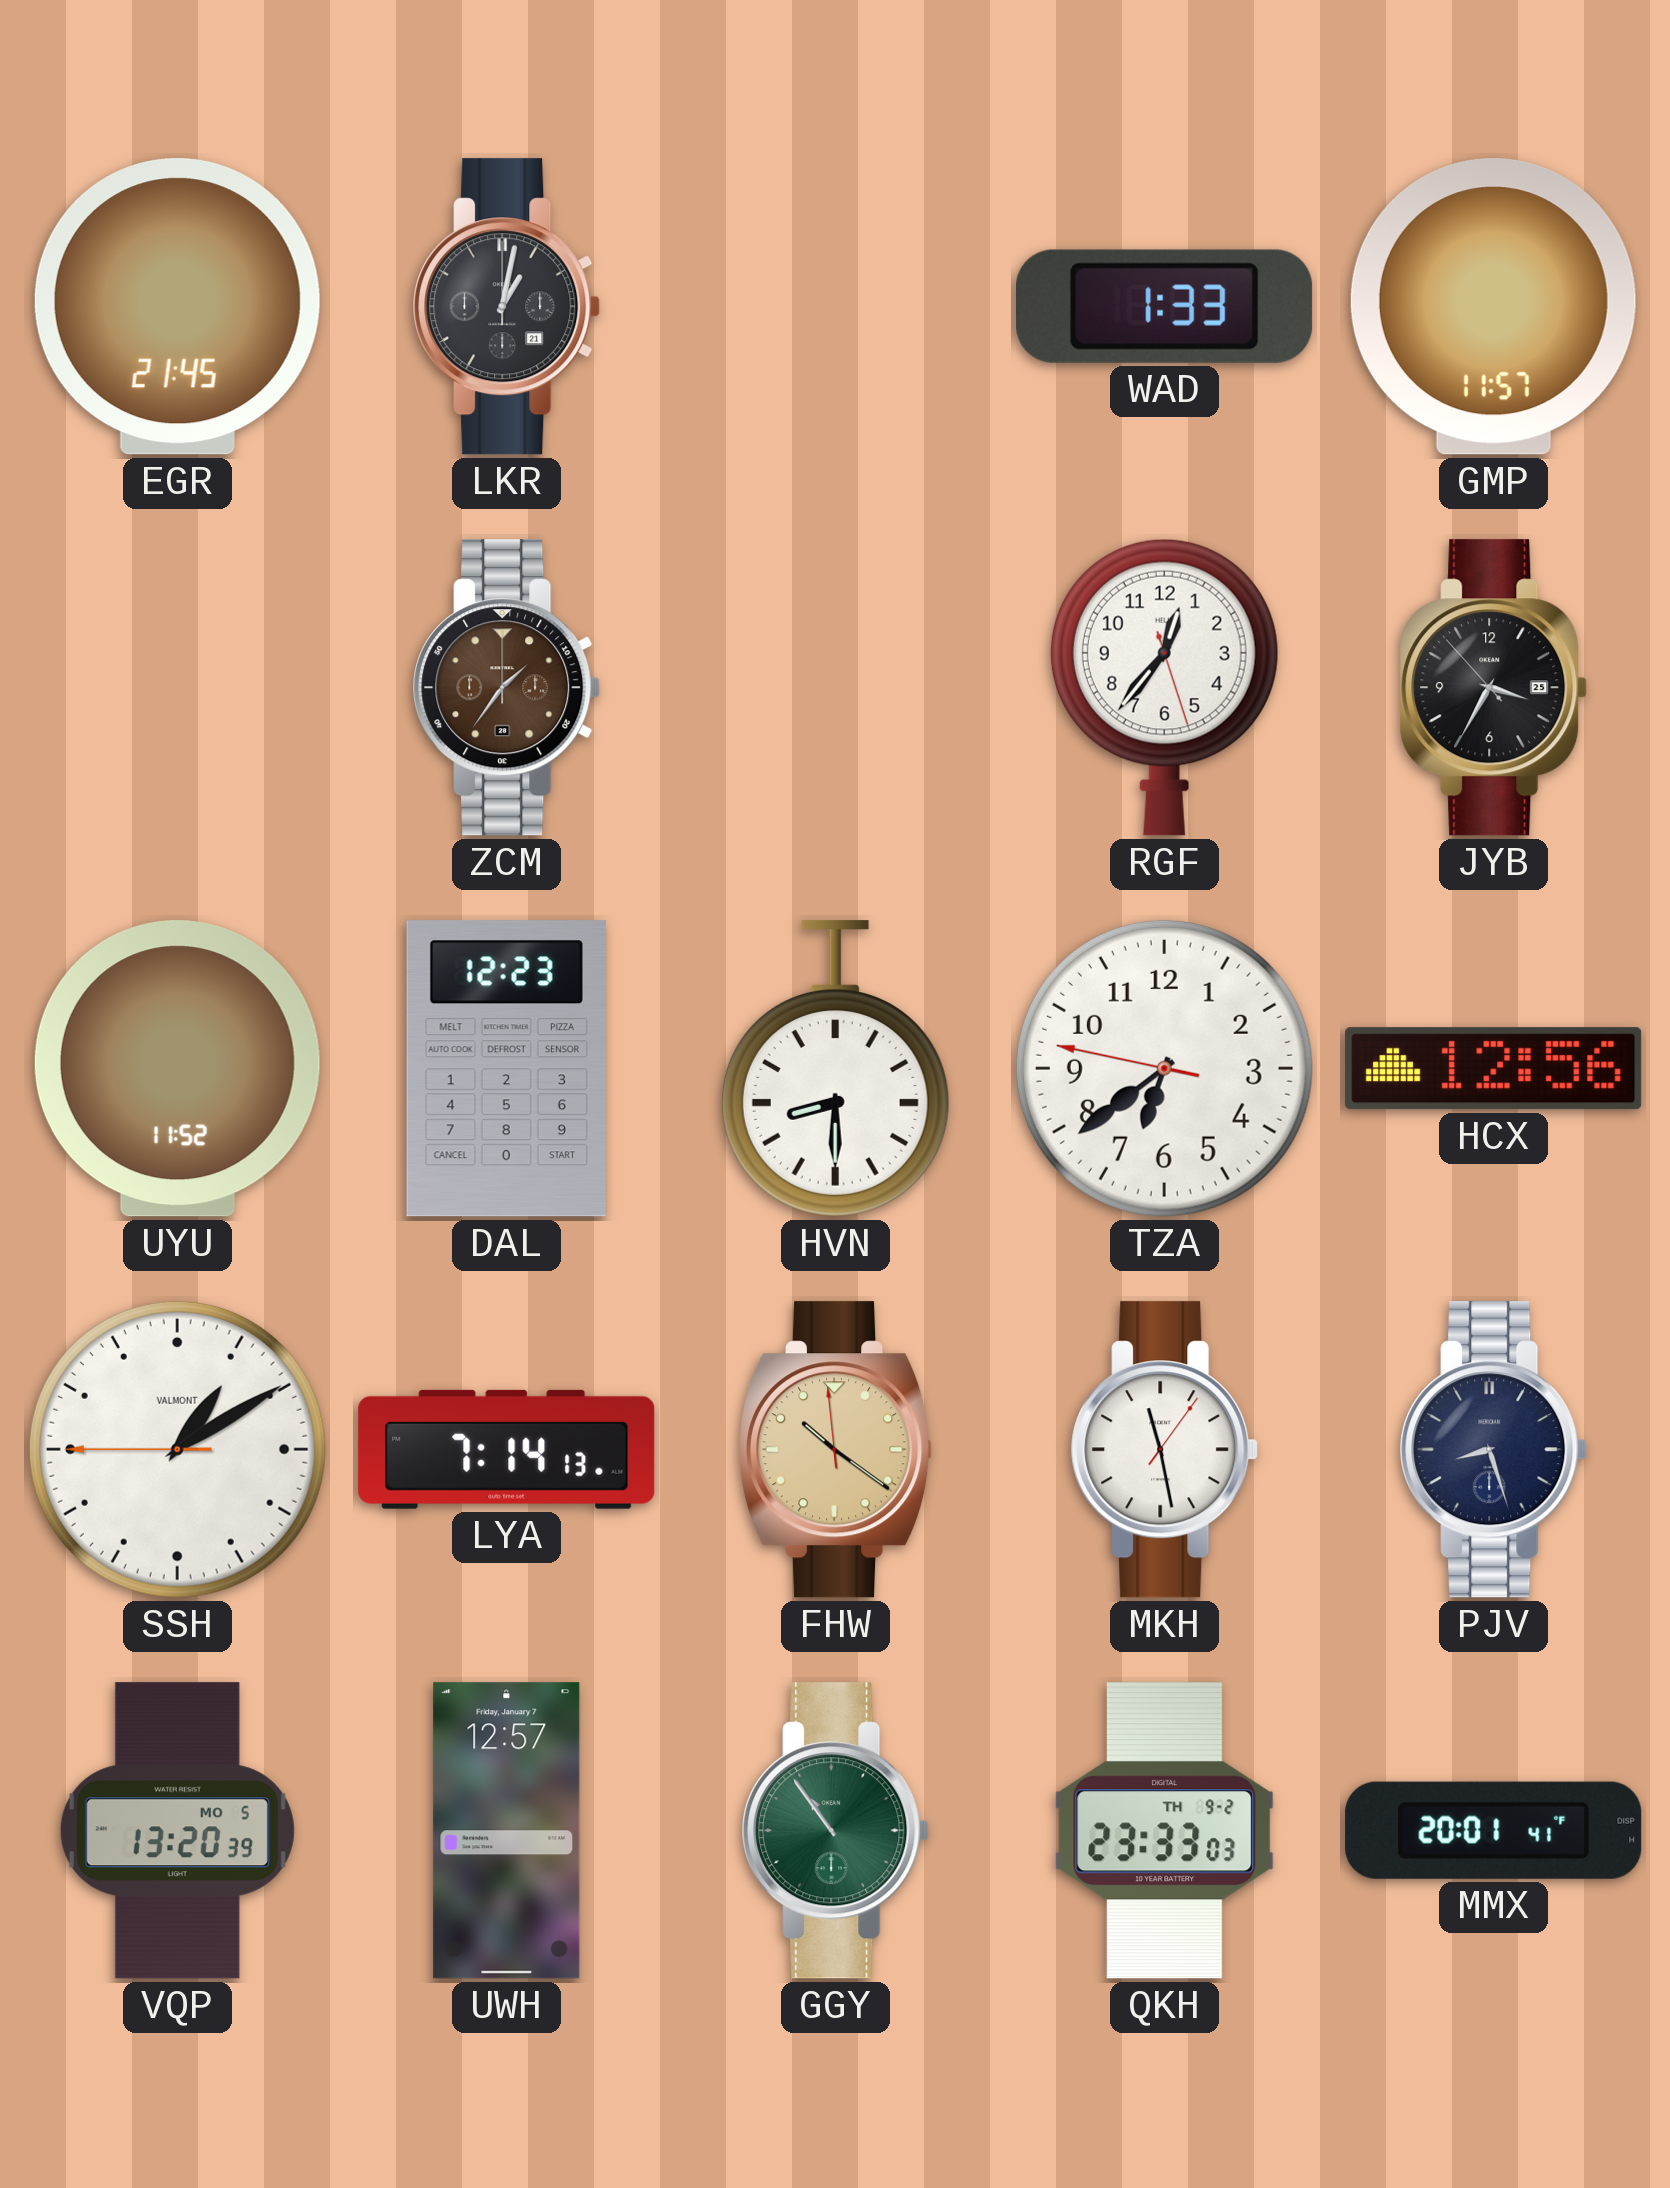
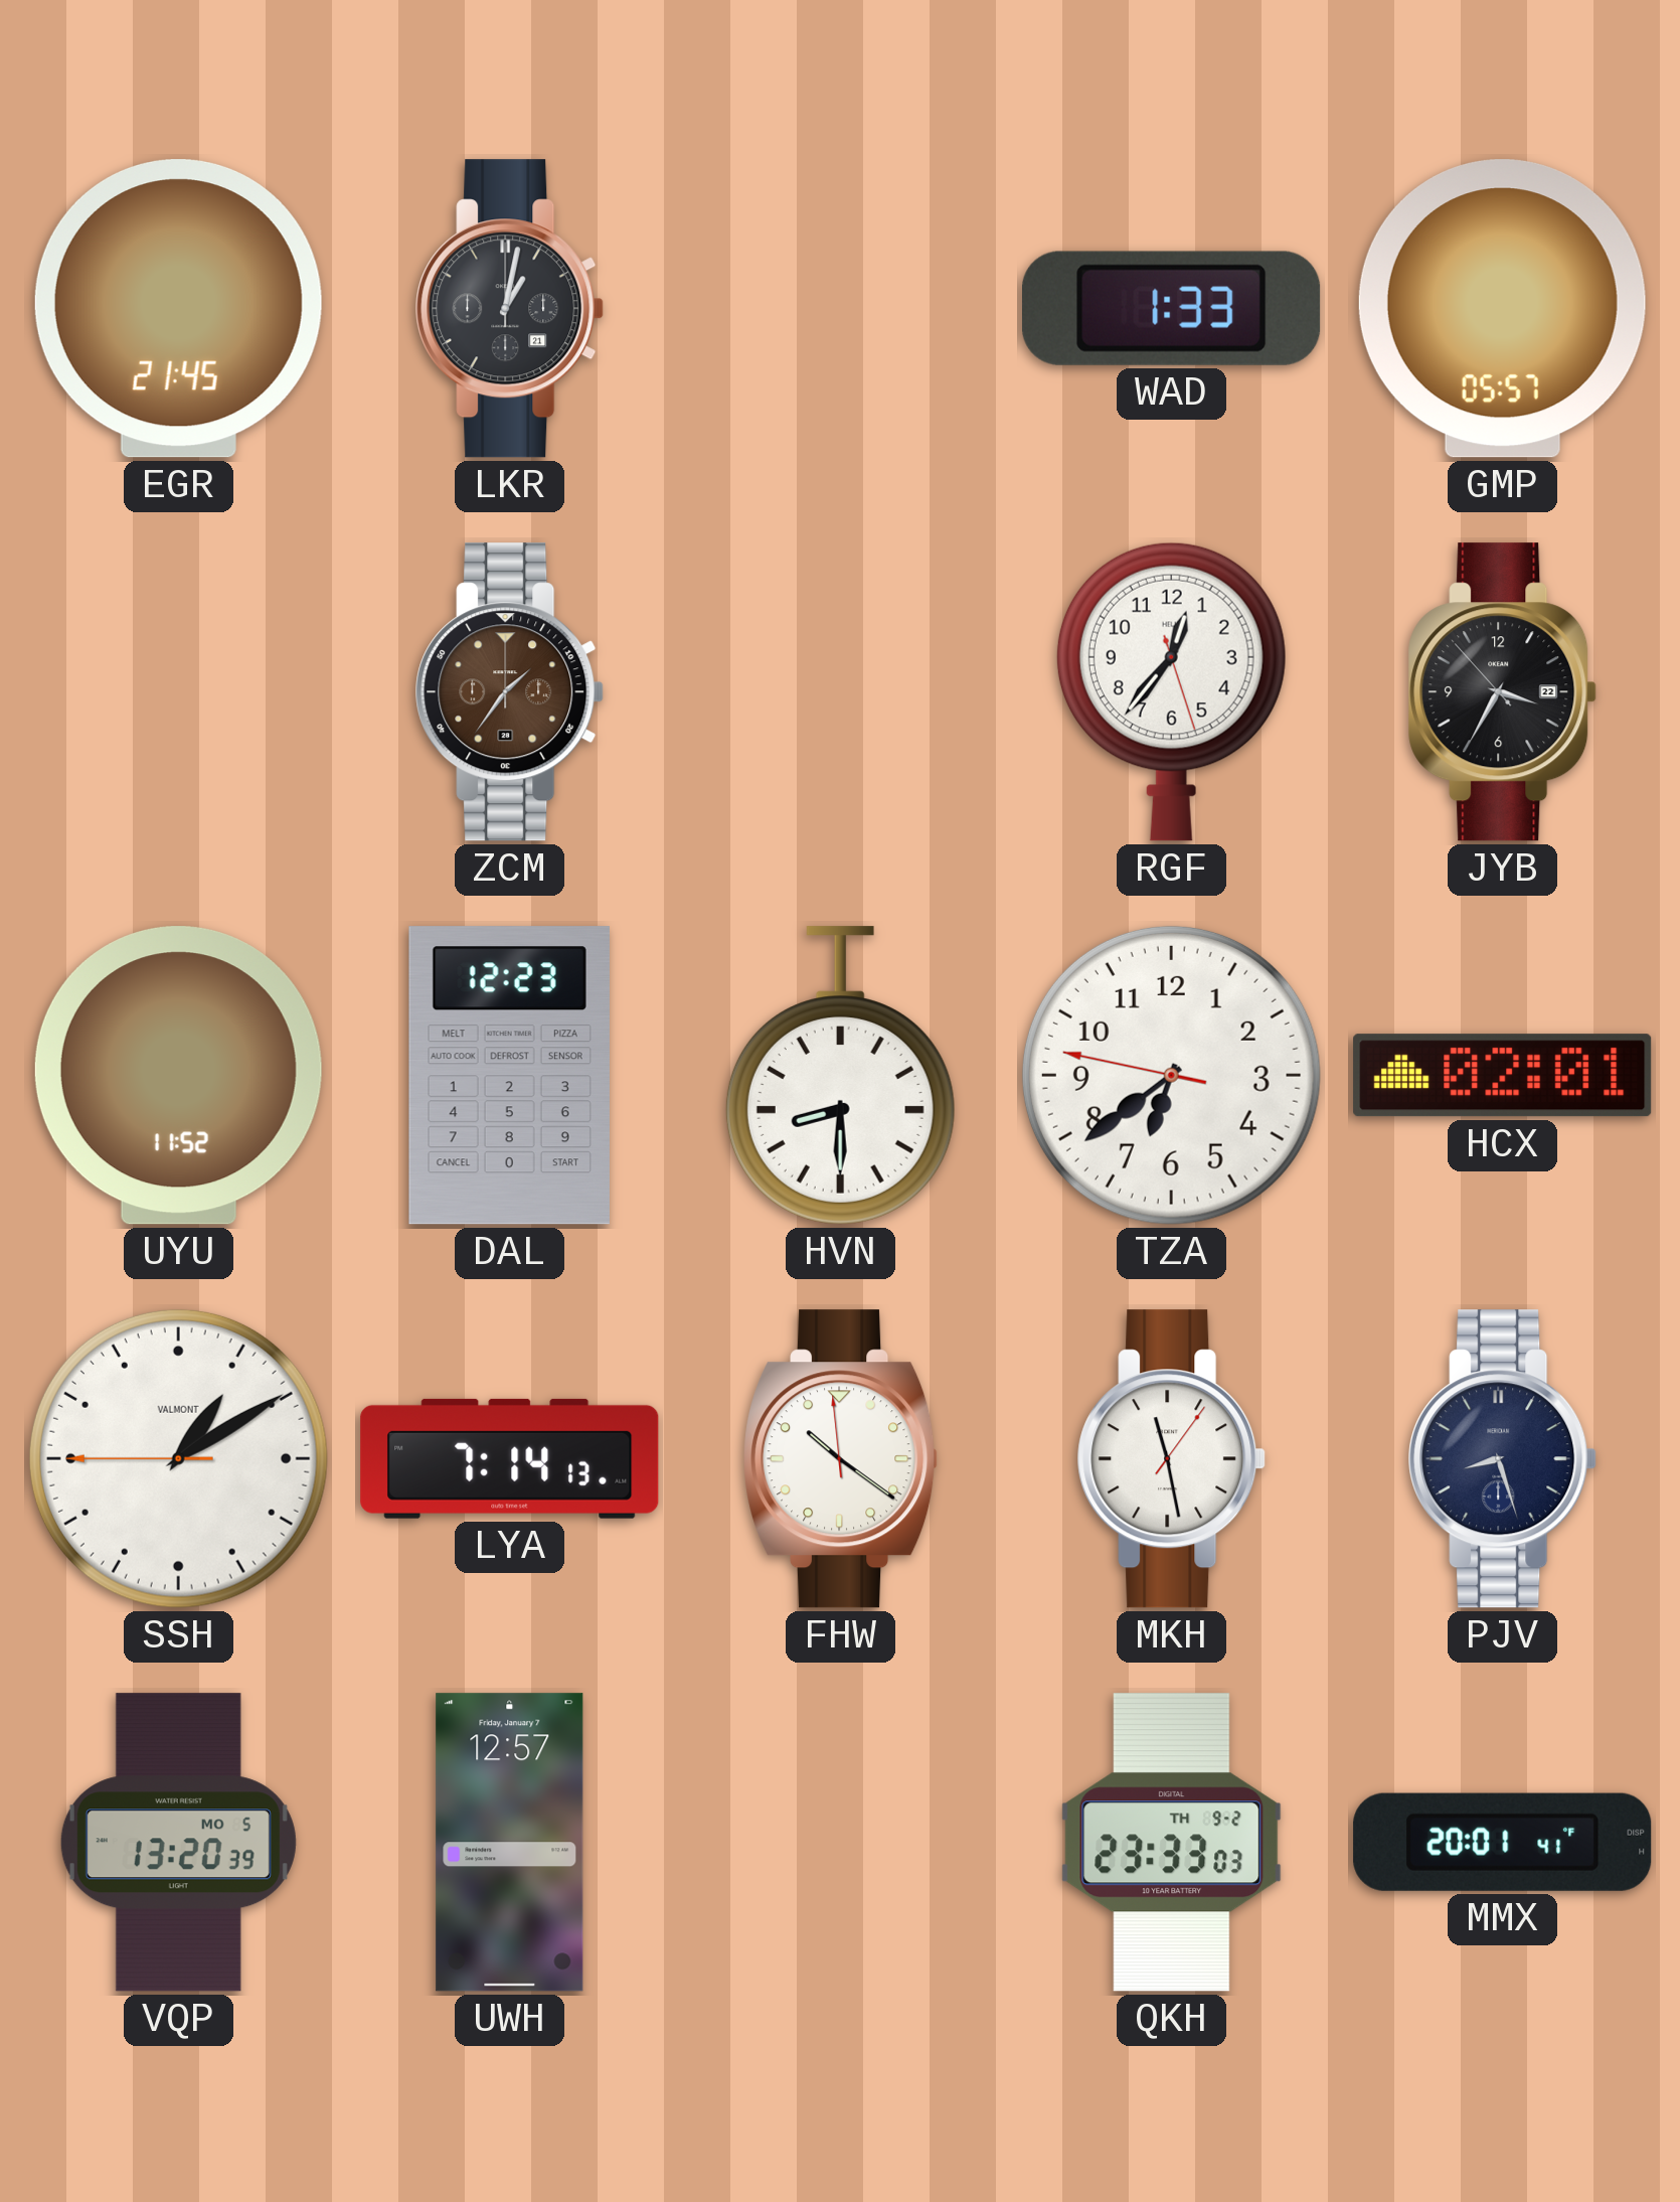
GMP: 11:57 -> 05:57
JYB date: 25 -> 22
HCX: 12:56 -> 02:01
FHW dial: champagne -> white
GGY: 10:54 -> none
